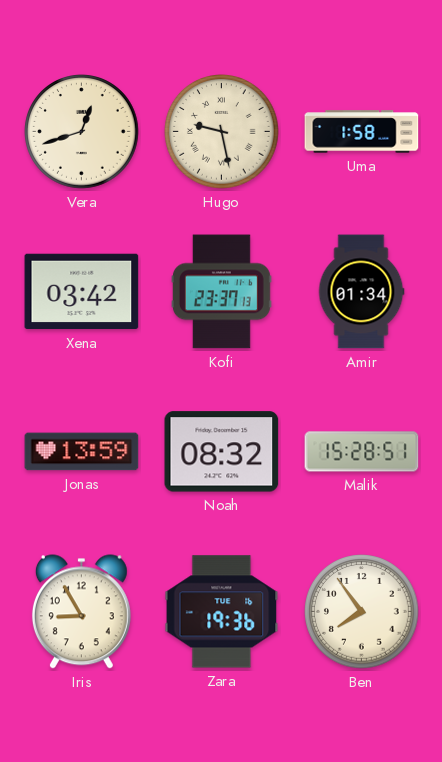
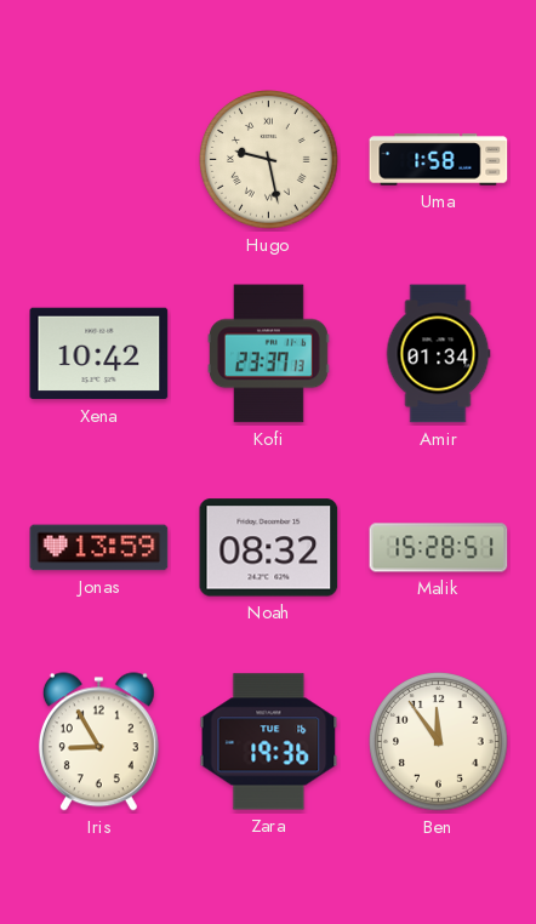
Vera: 12:42 -> none
Xena: 03:42 -> 10:42
Ben: 7:54 -> 11:54
